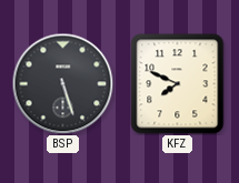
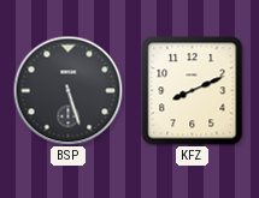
KFZ: 7:49 -> 8:11
